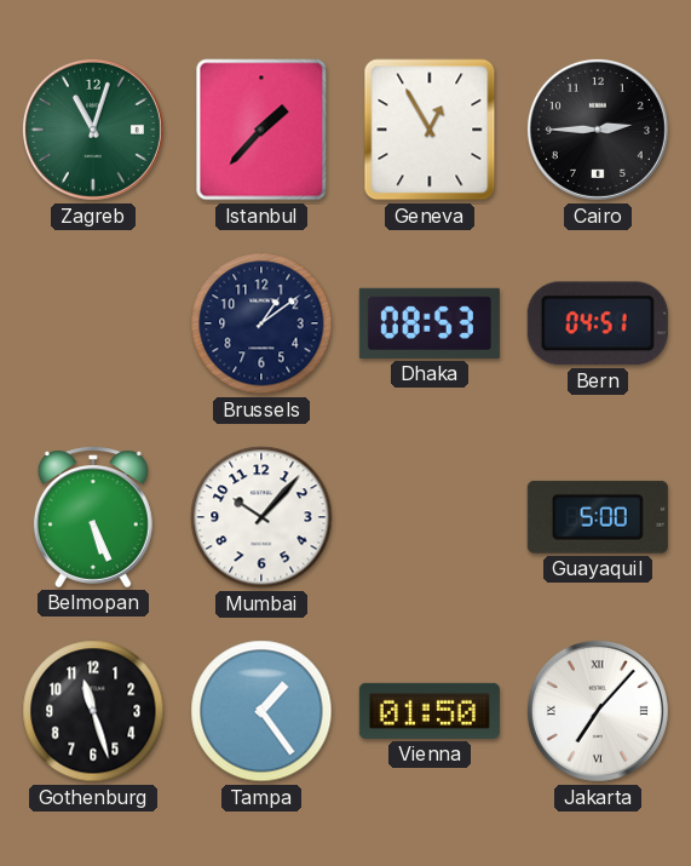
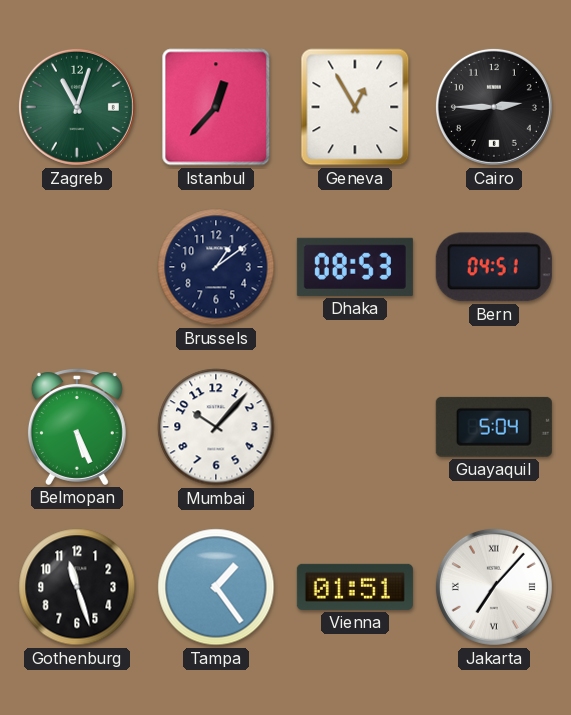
Istanbul: 1:37 -> 12:37
Guayaquil: 5:00 -> 5:04
Vienna: 01:50 -> 01:51
